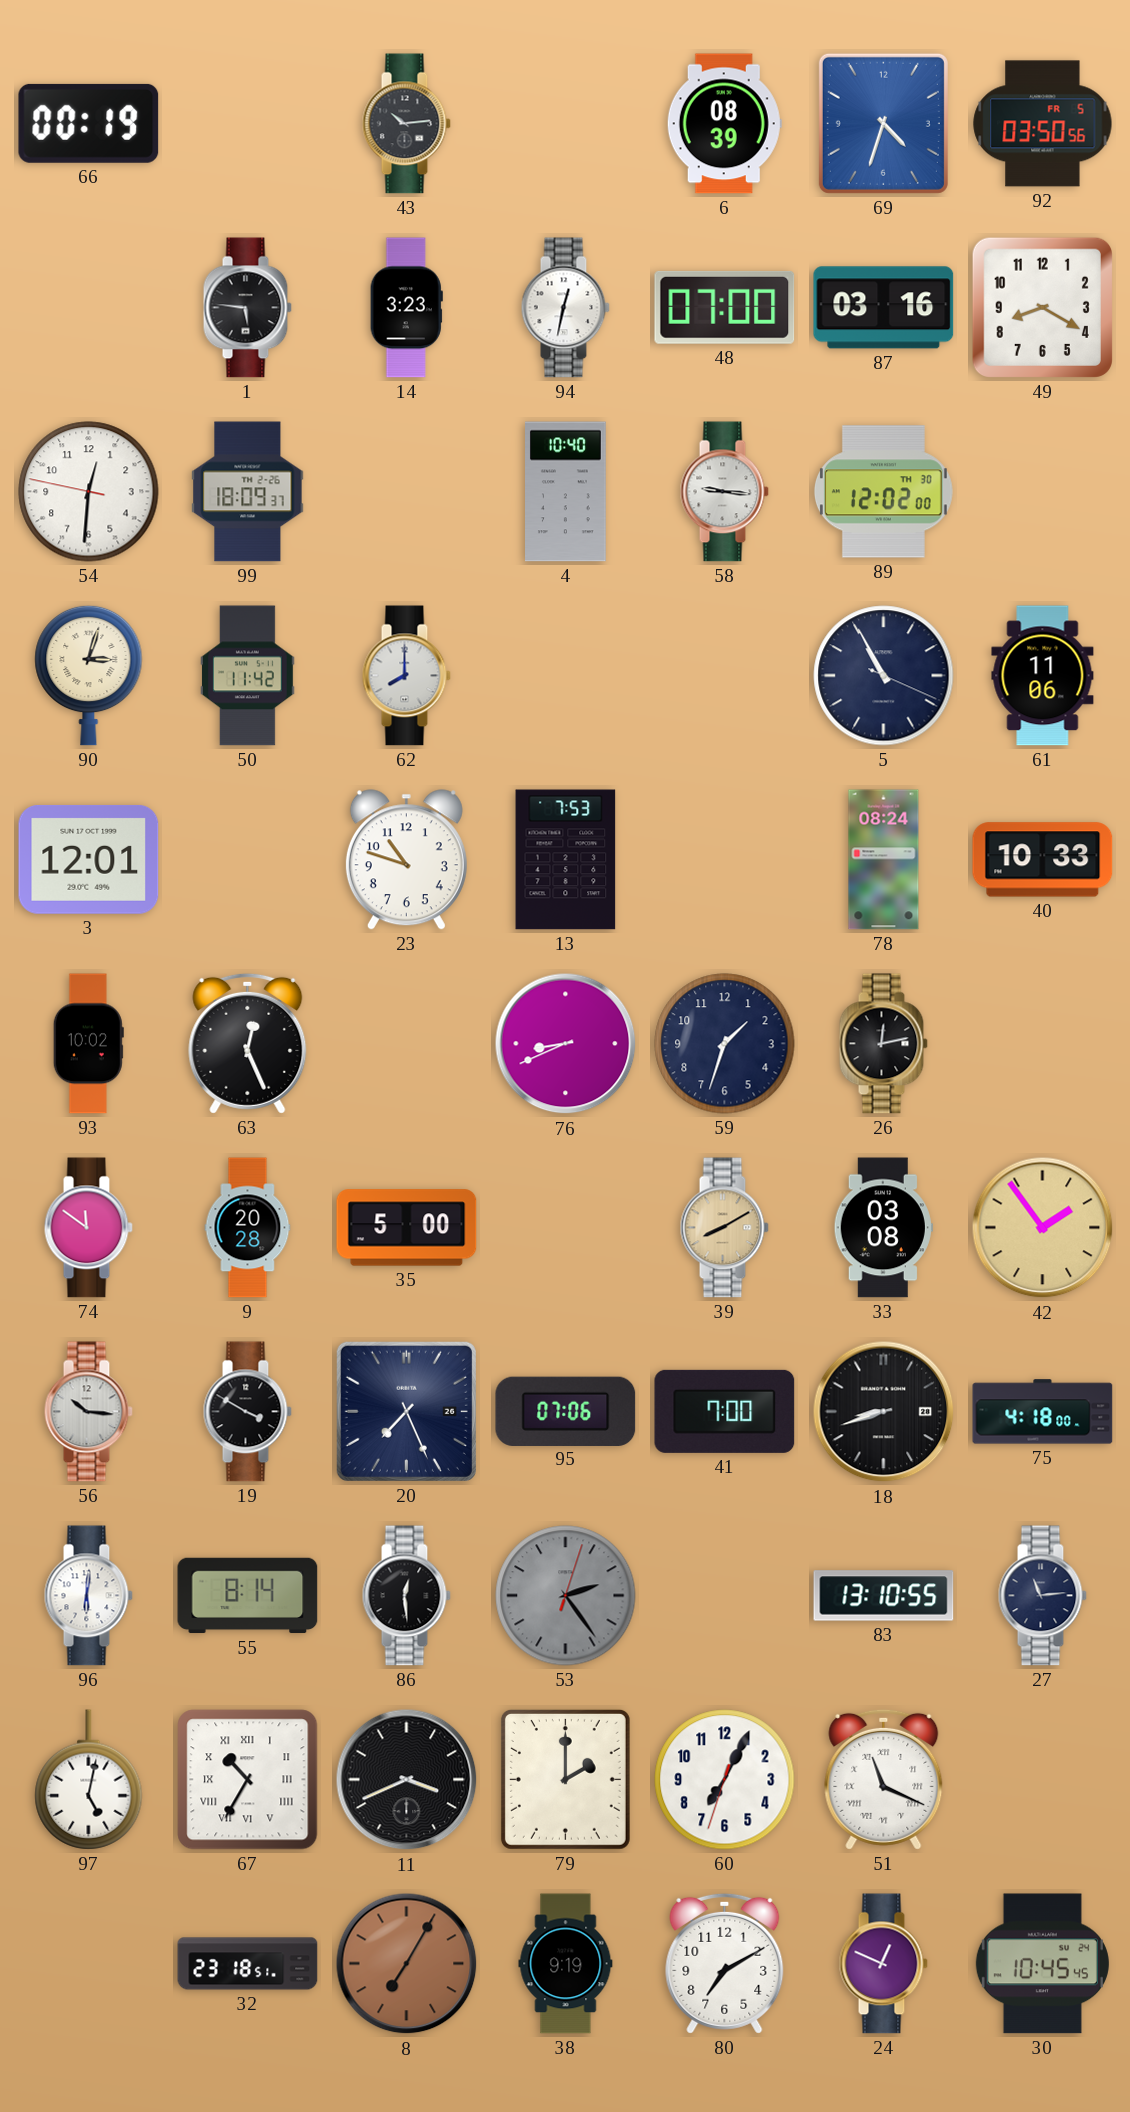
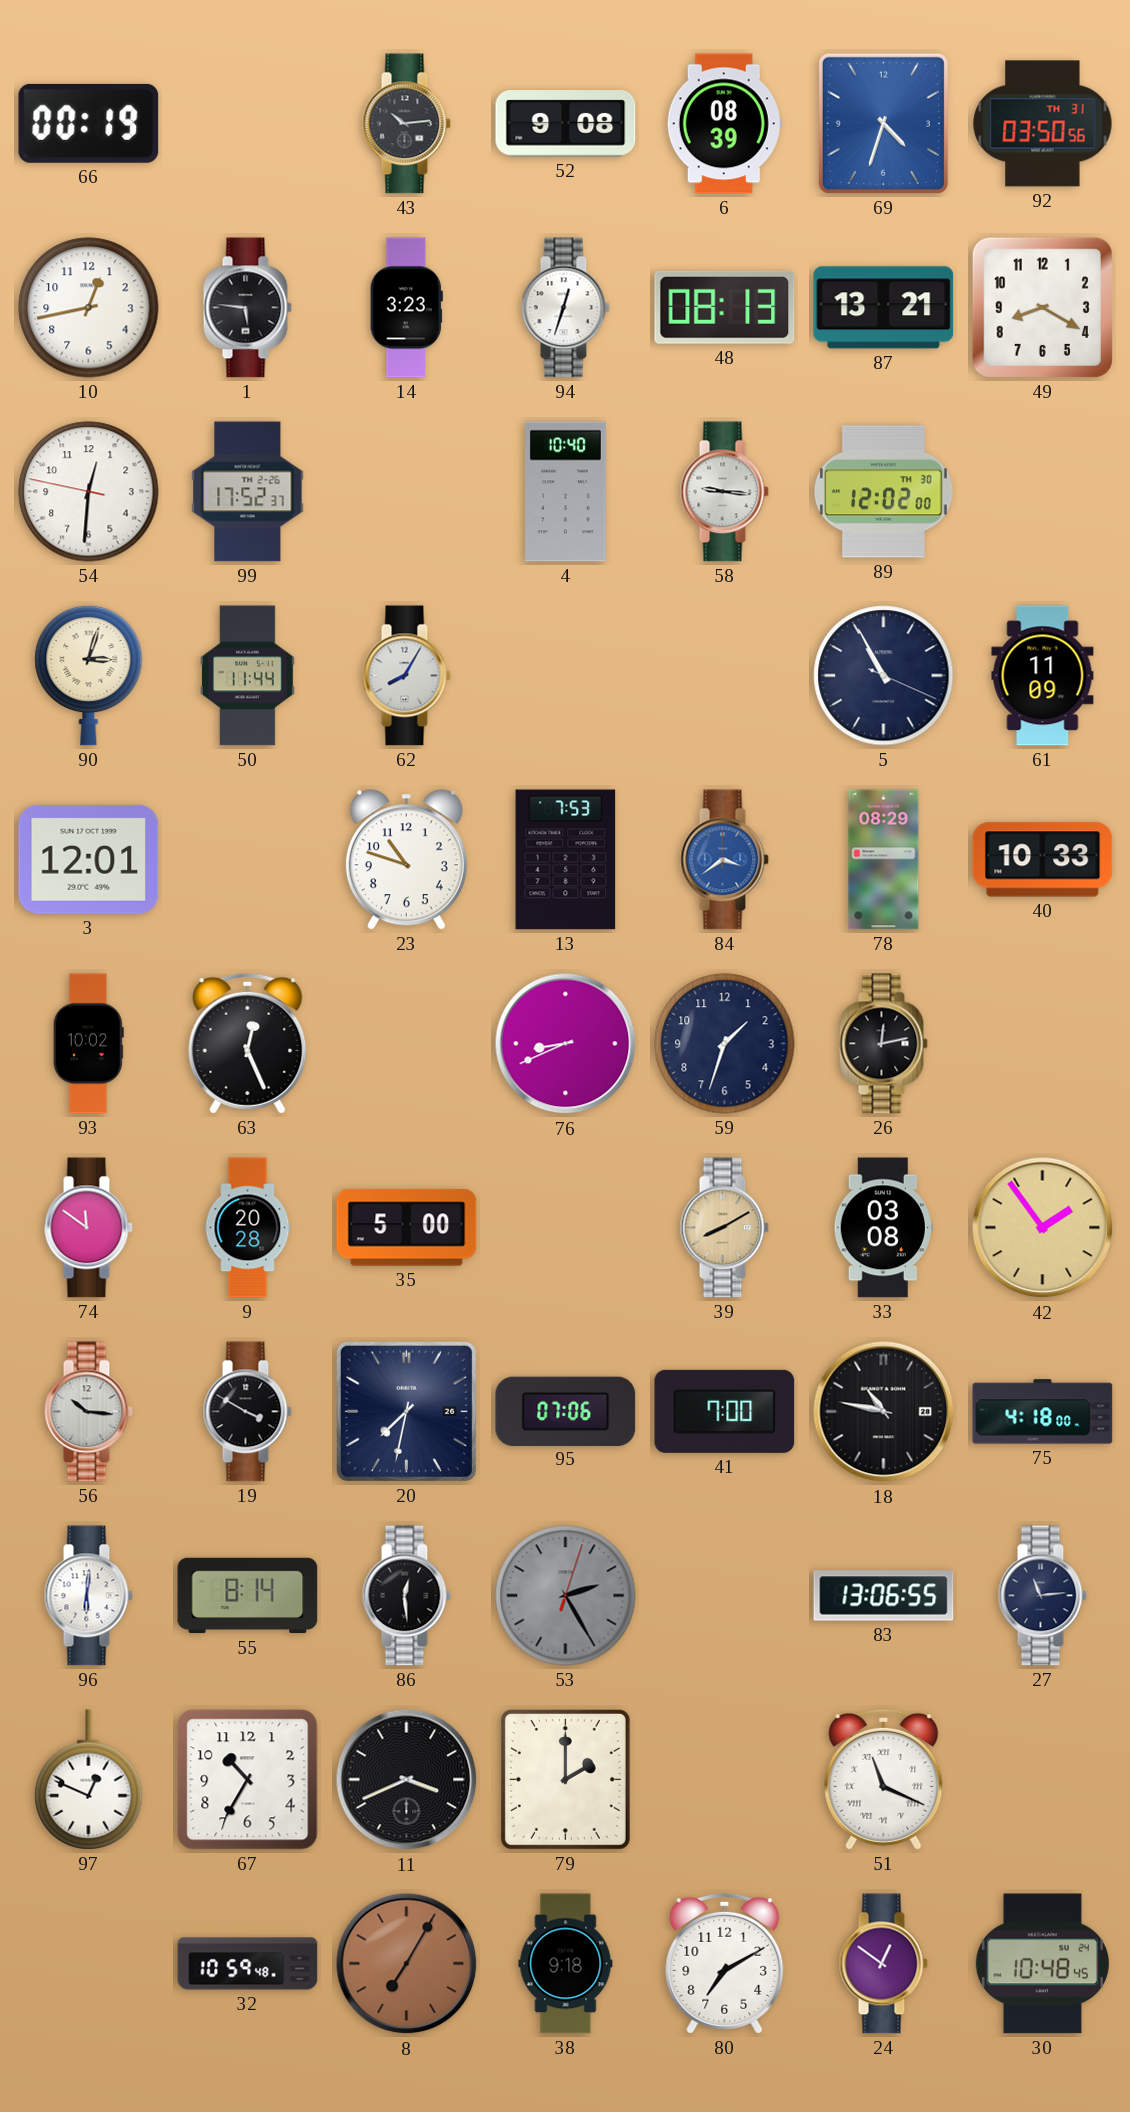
52: none -> 9:08
92 date: FR 5 -> TH 31
10: none -> 12:43
94: 12:32 -> 12:33
48: 07:00 -> 08:13
87: 03:16 -> 13:21
99: 18:09 -> 17:52
50: 11:42 -> 11:44
62: 8:00 -> 8:05
61: 11:06 -> 11:09
84: none -> 3:39
78: 08:24 -> 08:29
20: 7:26 -> 7:32
18: 8:42 -> 10:47
53: 2:24 -> 2:25
83: 13:10 -> 13:06
97: 5:02 -> 12:49
67 numerals: Roman -> Arabic
60: 7:04 -> none
32: 23:18 -> 10:59
38: 9:19 -> 9:18
24: 12:49 -> 12:51
30: 10:45 -> 10:48
